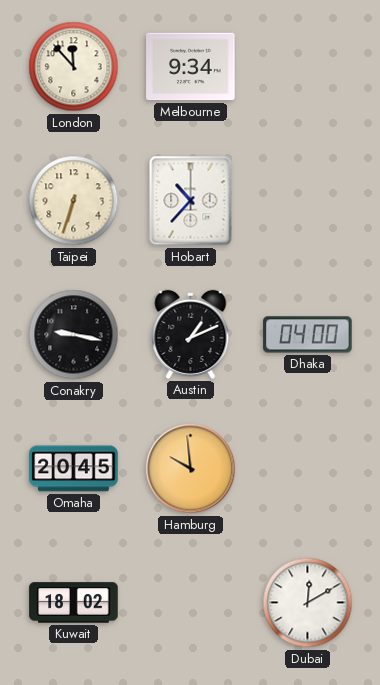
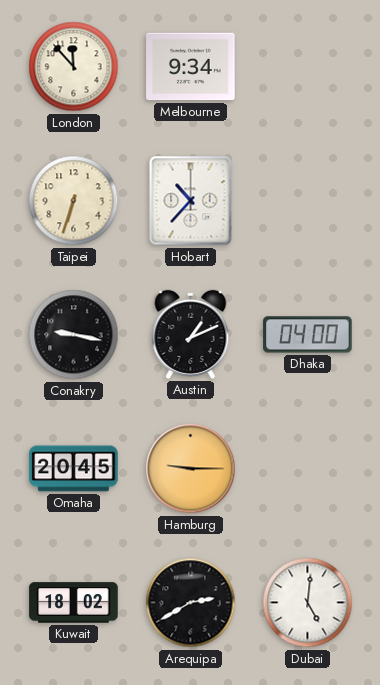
Hamburg: 9:59 -> 9:15
Arequipa: none -> 2:40
Dubai: 12:10 -> 5:01
